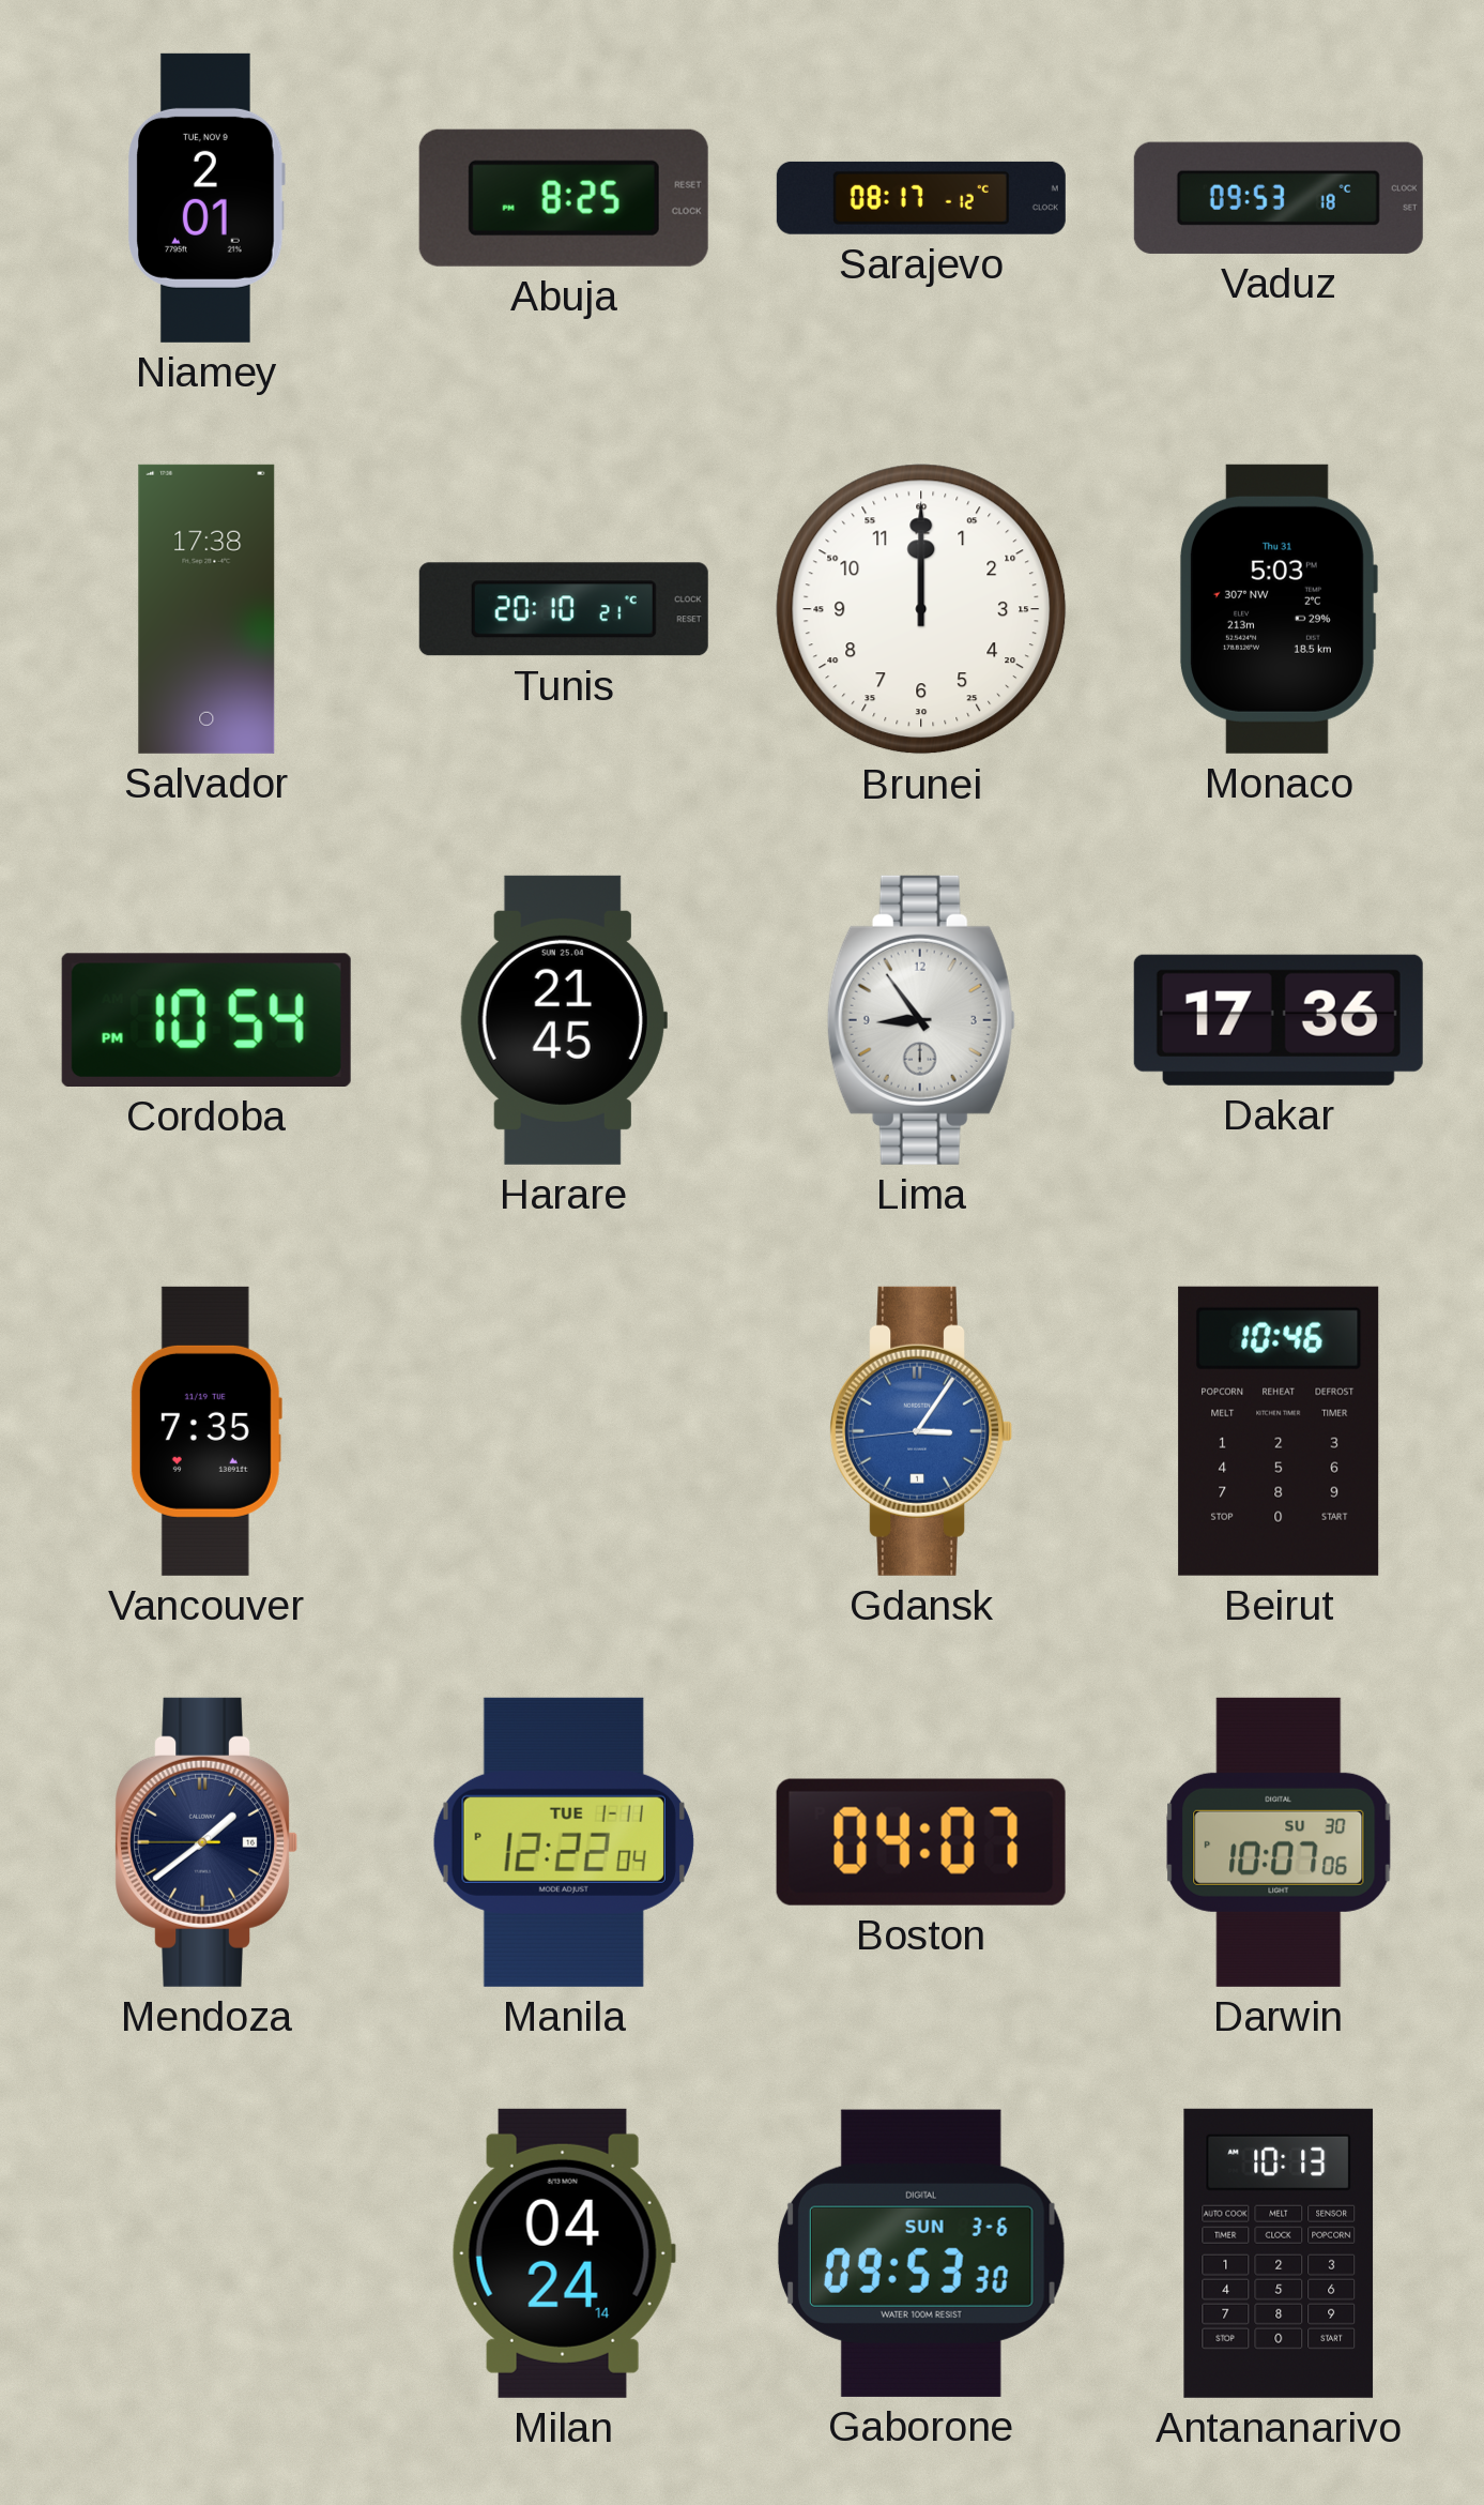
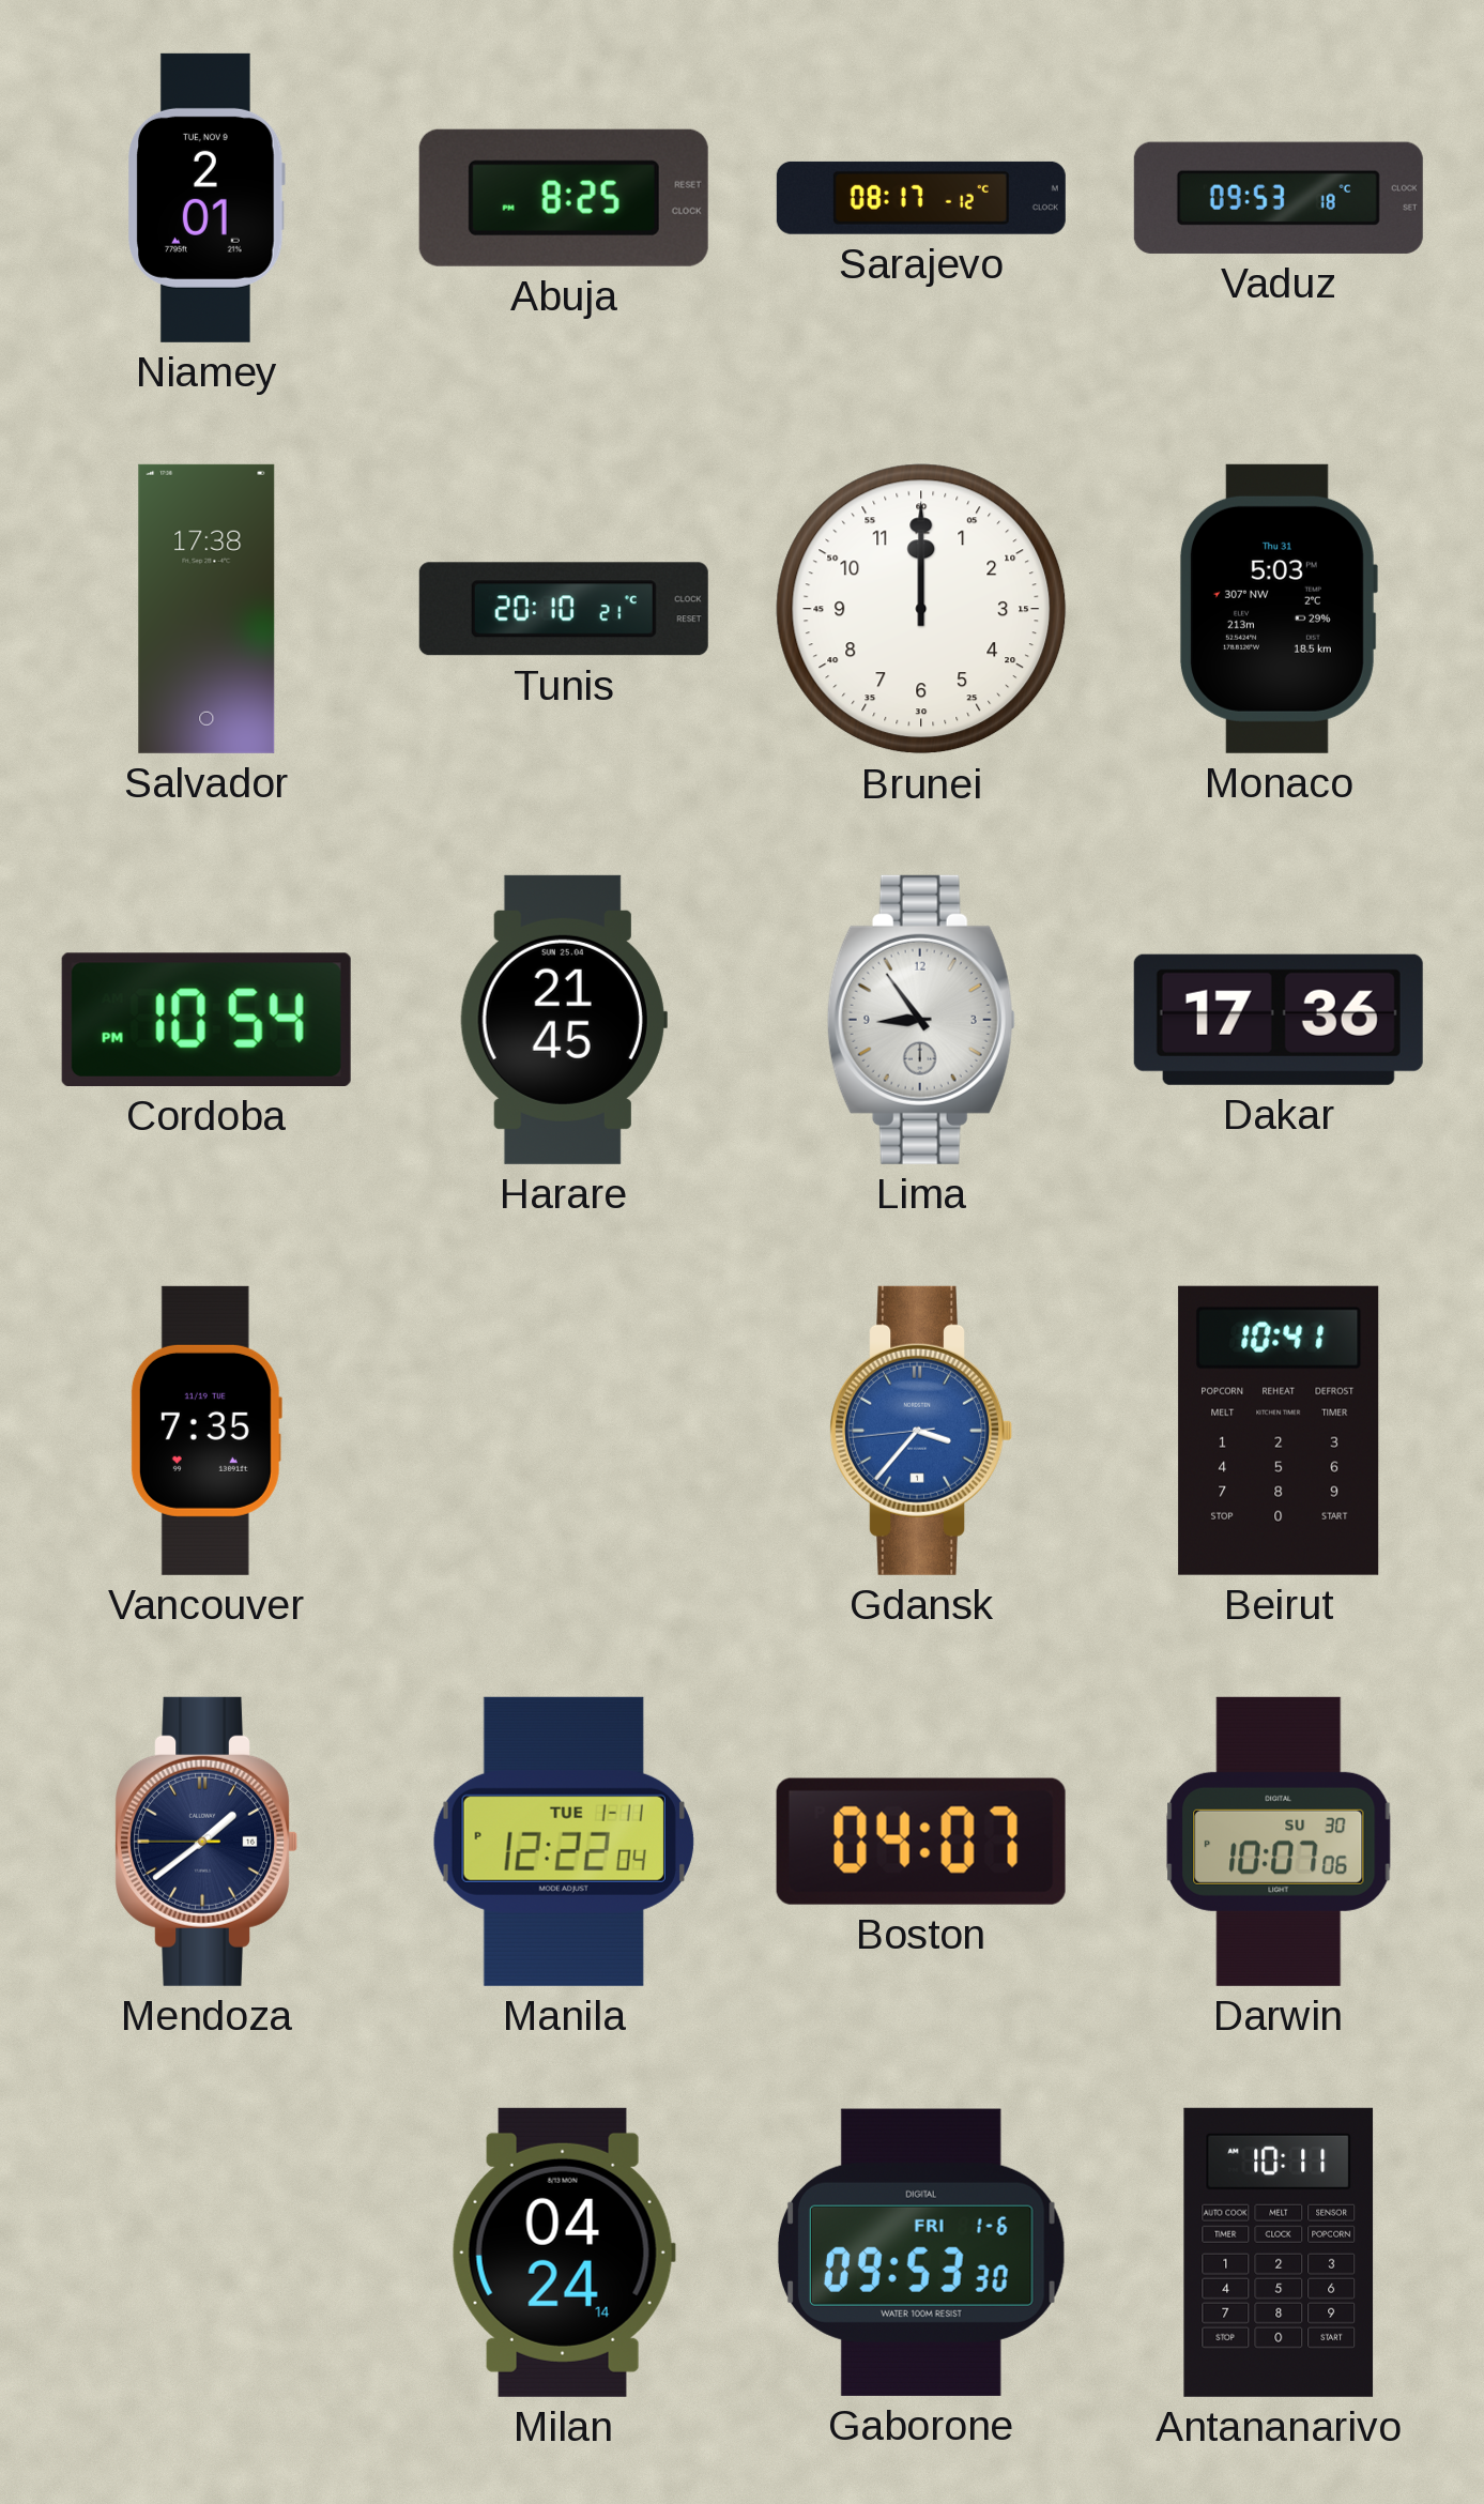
Gdansk: 3:05 -> 3:36
Beirut: 10:46 -> 10:41
Gaborone date: SUN 3-6 -> FRI 1-6
Antananarivo: 10:13 -> 10:11
